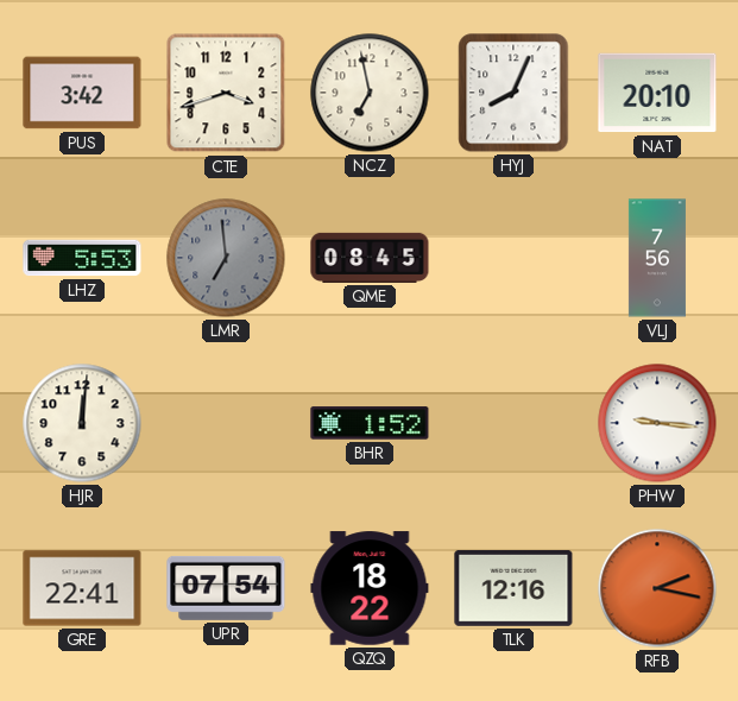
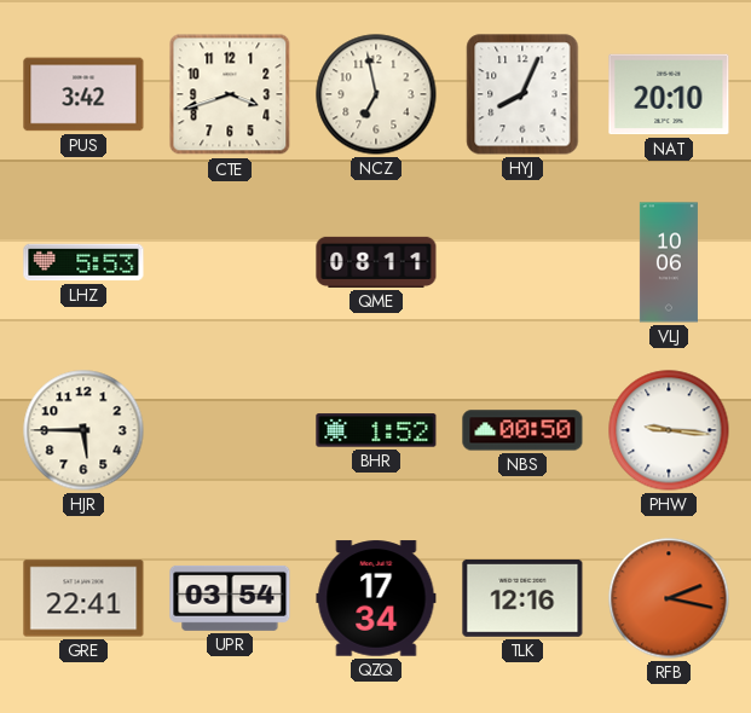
LMR: 6:59 -> none
QME: 08:45 -> 08:11
VLJ: 7:56 -> 10:06
HJR: 12:01 -> 5:45
NBS: none -> 00:50
UPR: 07:54 -> 03:54
QZQ: 18:22 -> 17:34
